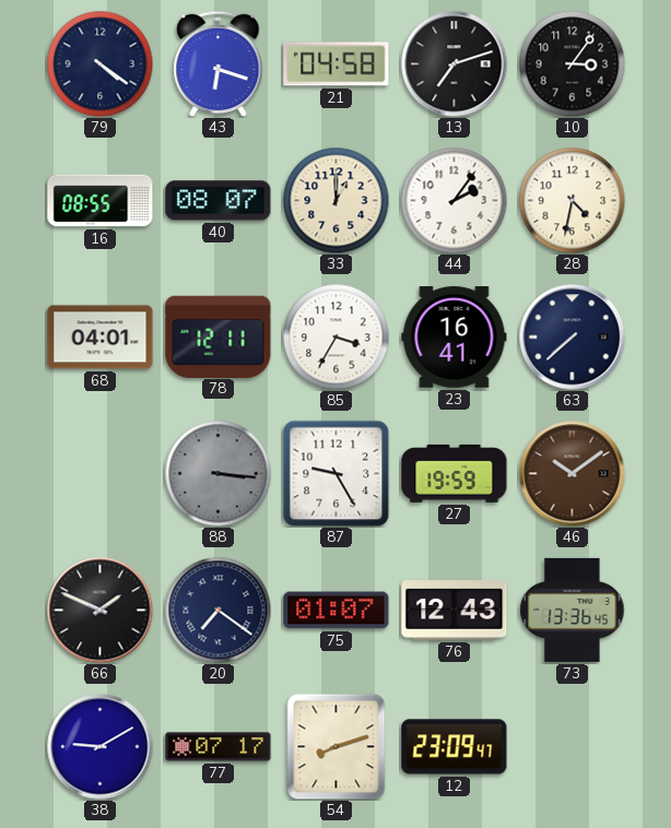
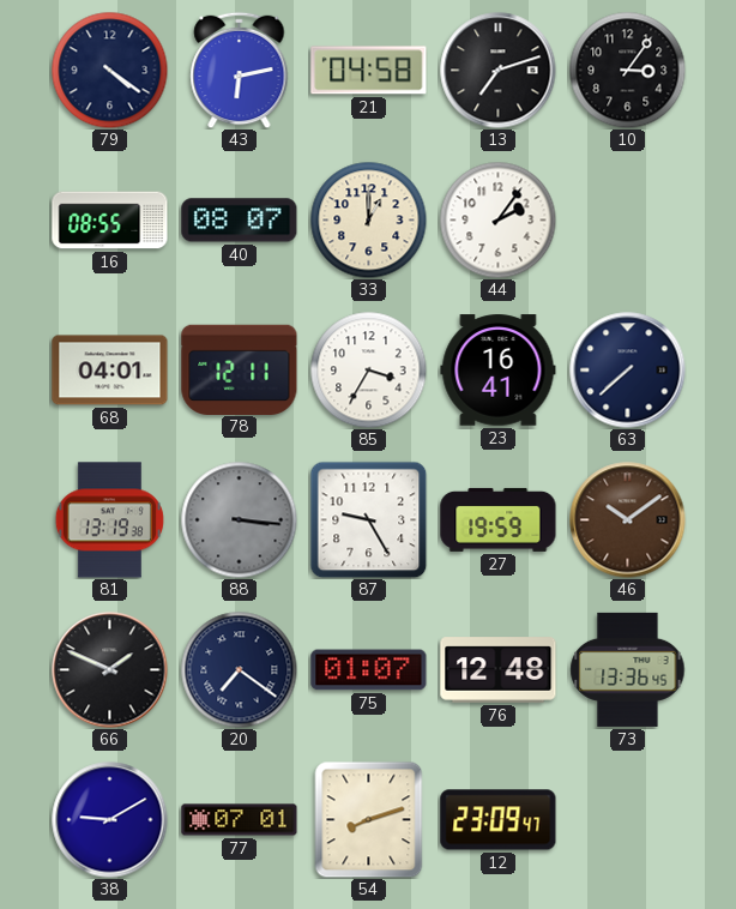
43: 6:18 -> 6:13
28: 4:32 -> none
81: none -> 13:19
76: 12:43 -> 12:48
77: 07:17 -> 07:01
